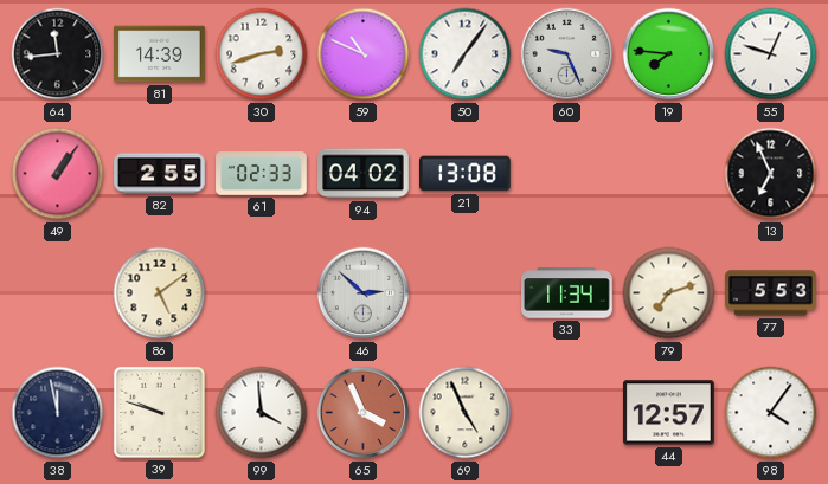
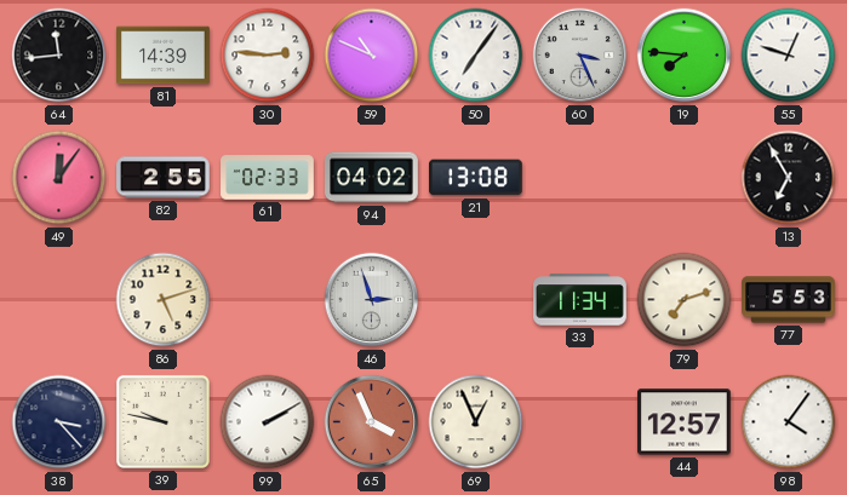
30: 2:42 -> 2:46
60: 9:26 -> 3:26
49: 1:06 -> 12:06
13: 6:56 -> 6:55
86: 5:09 -> 5:12
46: 2:52 -> 2:57
38: 11:58 -> 3:23
39: 9:48 -> 9:47
99: 3:59 -> 2:10
69: 4:56 -> 12:56
